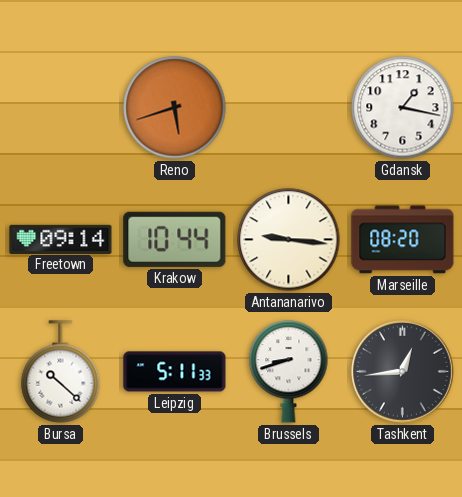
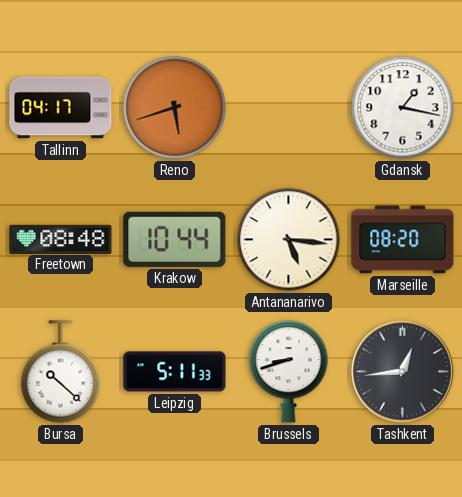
Tallinn: none -> 04:17
Freetown: 09:14 -> 08:48
Antananarivo: 9:16 -> 5:16
